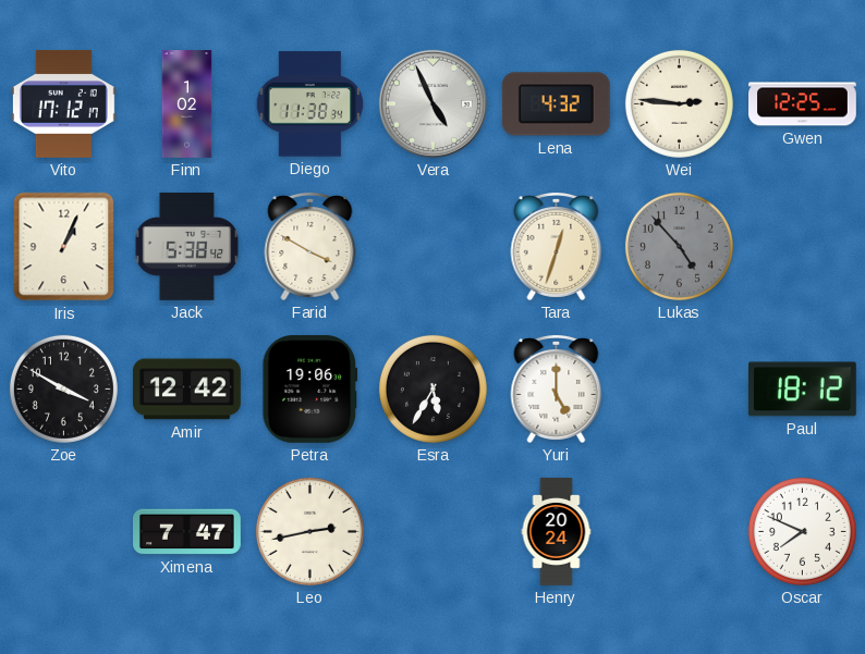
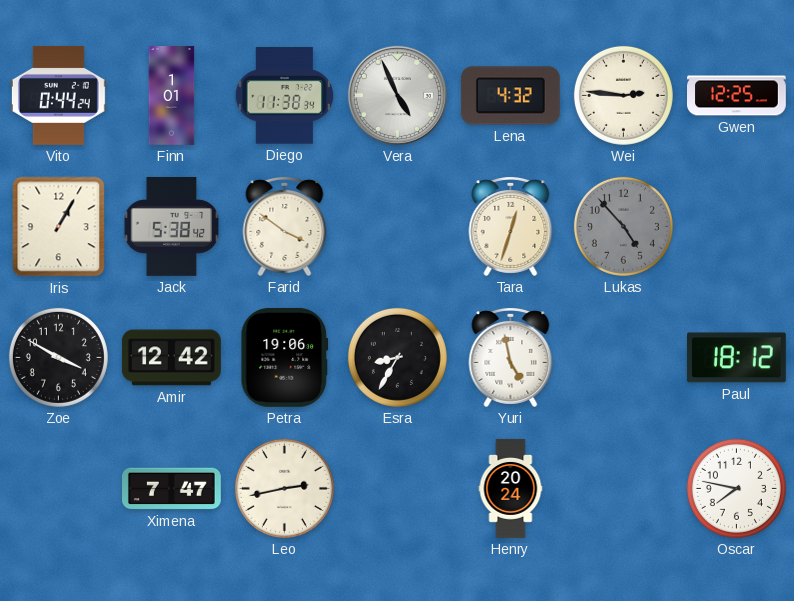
Vito: 17:12 -> 0:44
Finn: 1:02 -> 1:01
Iris: 1:04 -> 1:05
Farid: 3:50 -> 3:51
Esra: 5:35 -> 8:35
Yuri: 5:00 -> 4:58
Oscar: 7:49 -> 7:47
